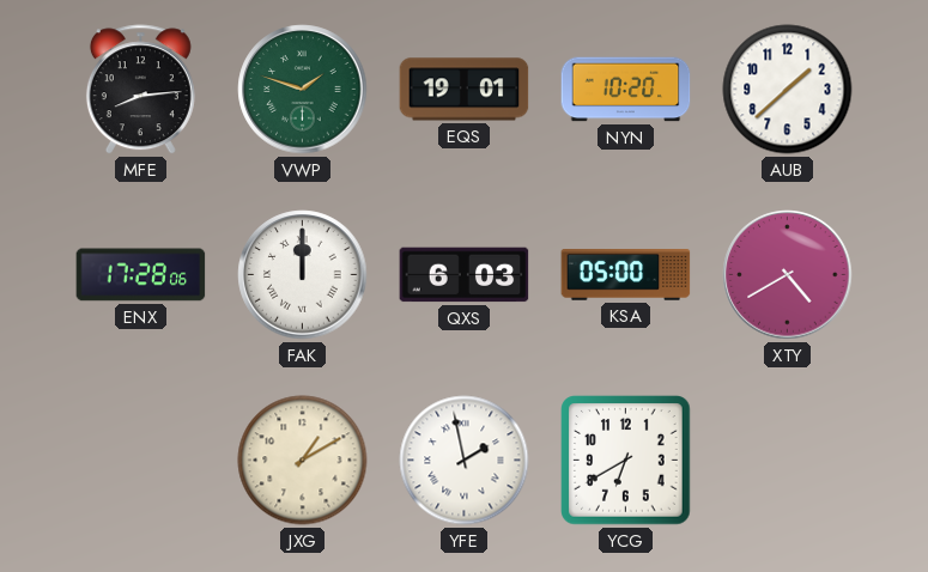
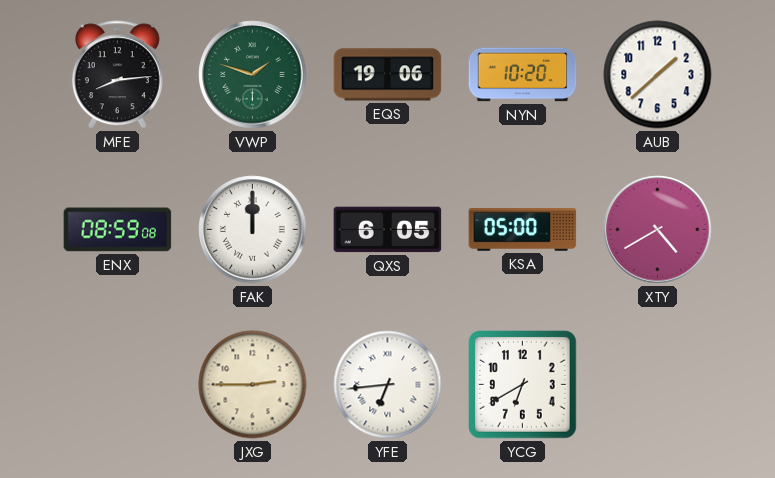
EQS: 19:01 -> 19:06
ENX: 17:28 -> 08:59
QXS: 6:03 -> 6:05
JXG: 1:10 -> 2:45
YFE: 1:58 -> 6:44
